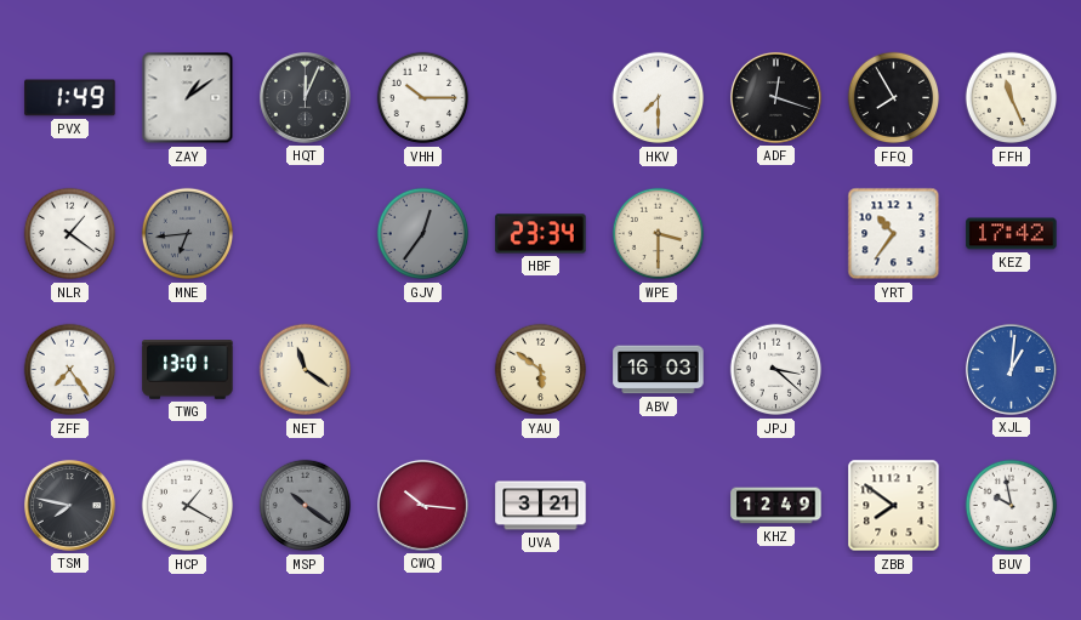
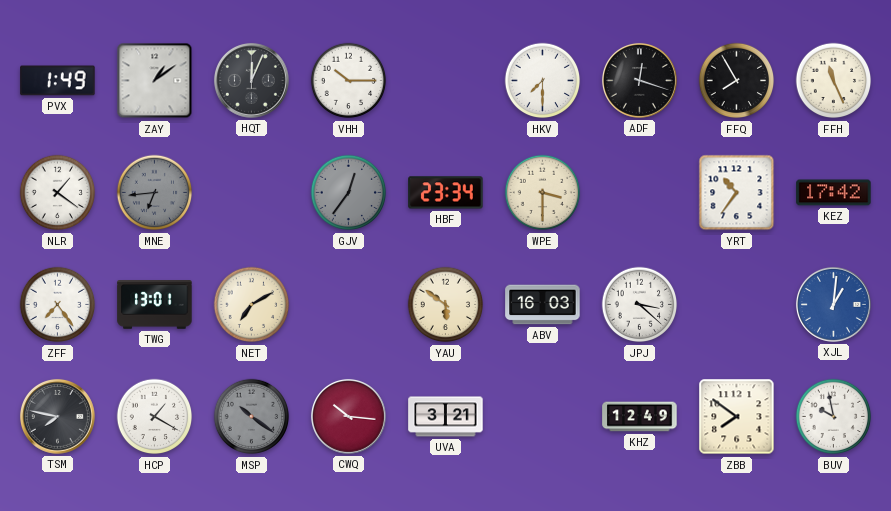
NET: 11:21 -> 7:10
